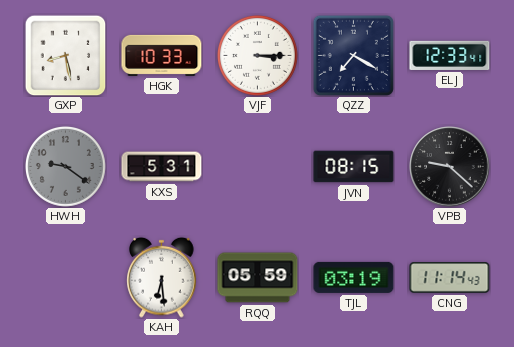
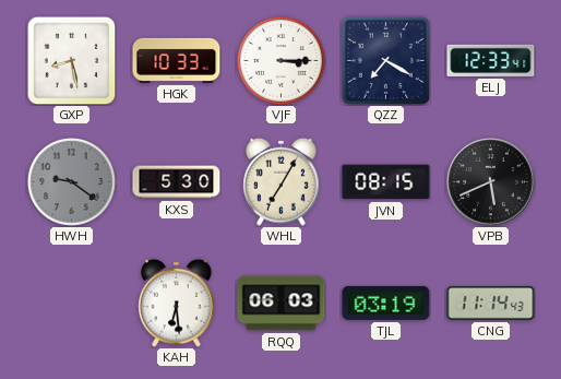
KXS: 5:31 -> 5:30
WHL: none -> 7:05
VPB: 9:22 -> 5:41
RQQ: 05:59 -> 06:03
